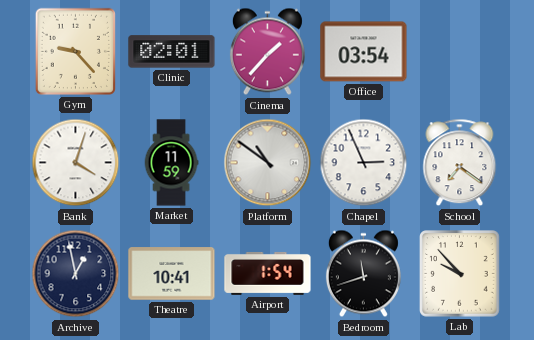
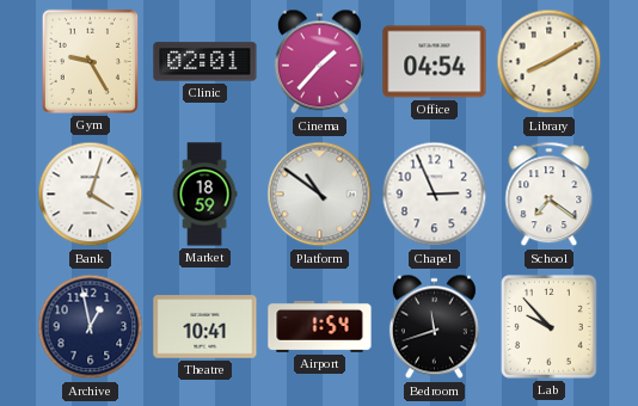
Gym: 9:23 -> 9:25
Office: 03:54 -> 04:54
Library: none -> 8:10
Market: 11:59 -> 18:59
